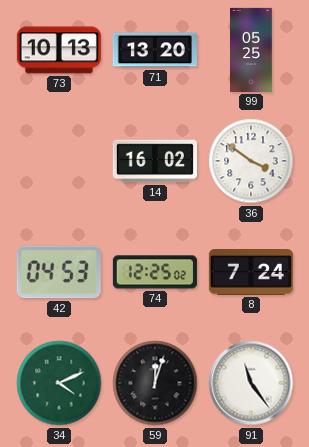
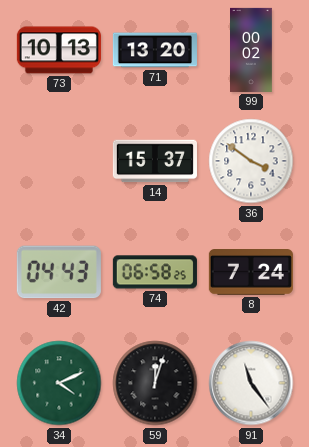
99: 05:25 -> 00:02
14: 16:02 -> 15:37
42: 04:53 -> 04:43
74: 12:25 -> 06:58
